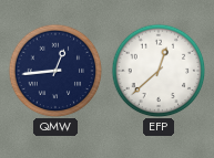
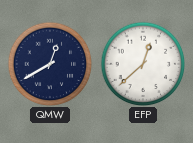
QMW: 12:44 -> 12:40
